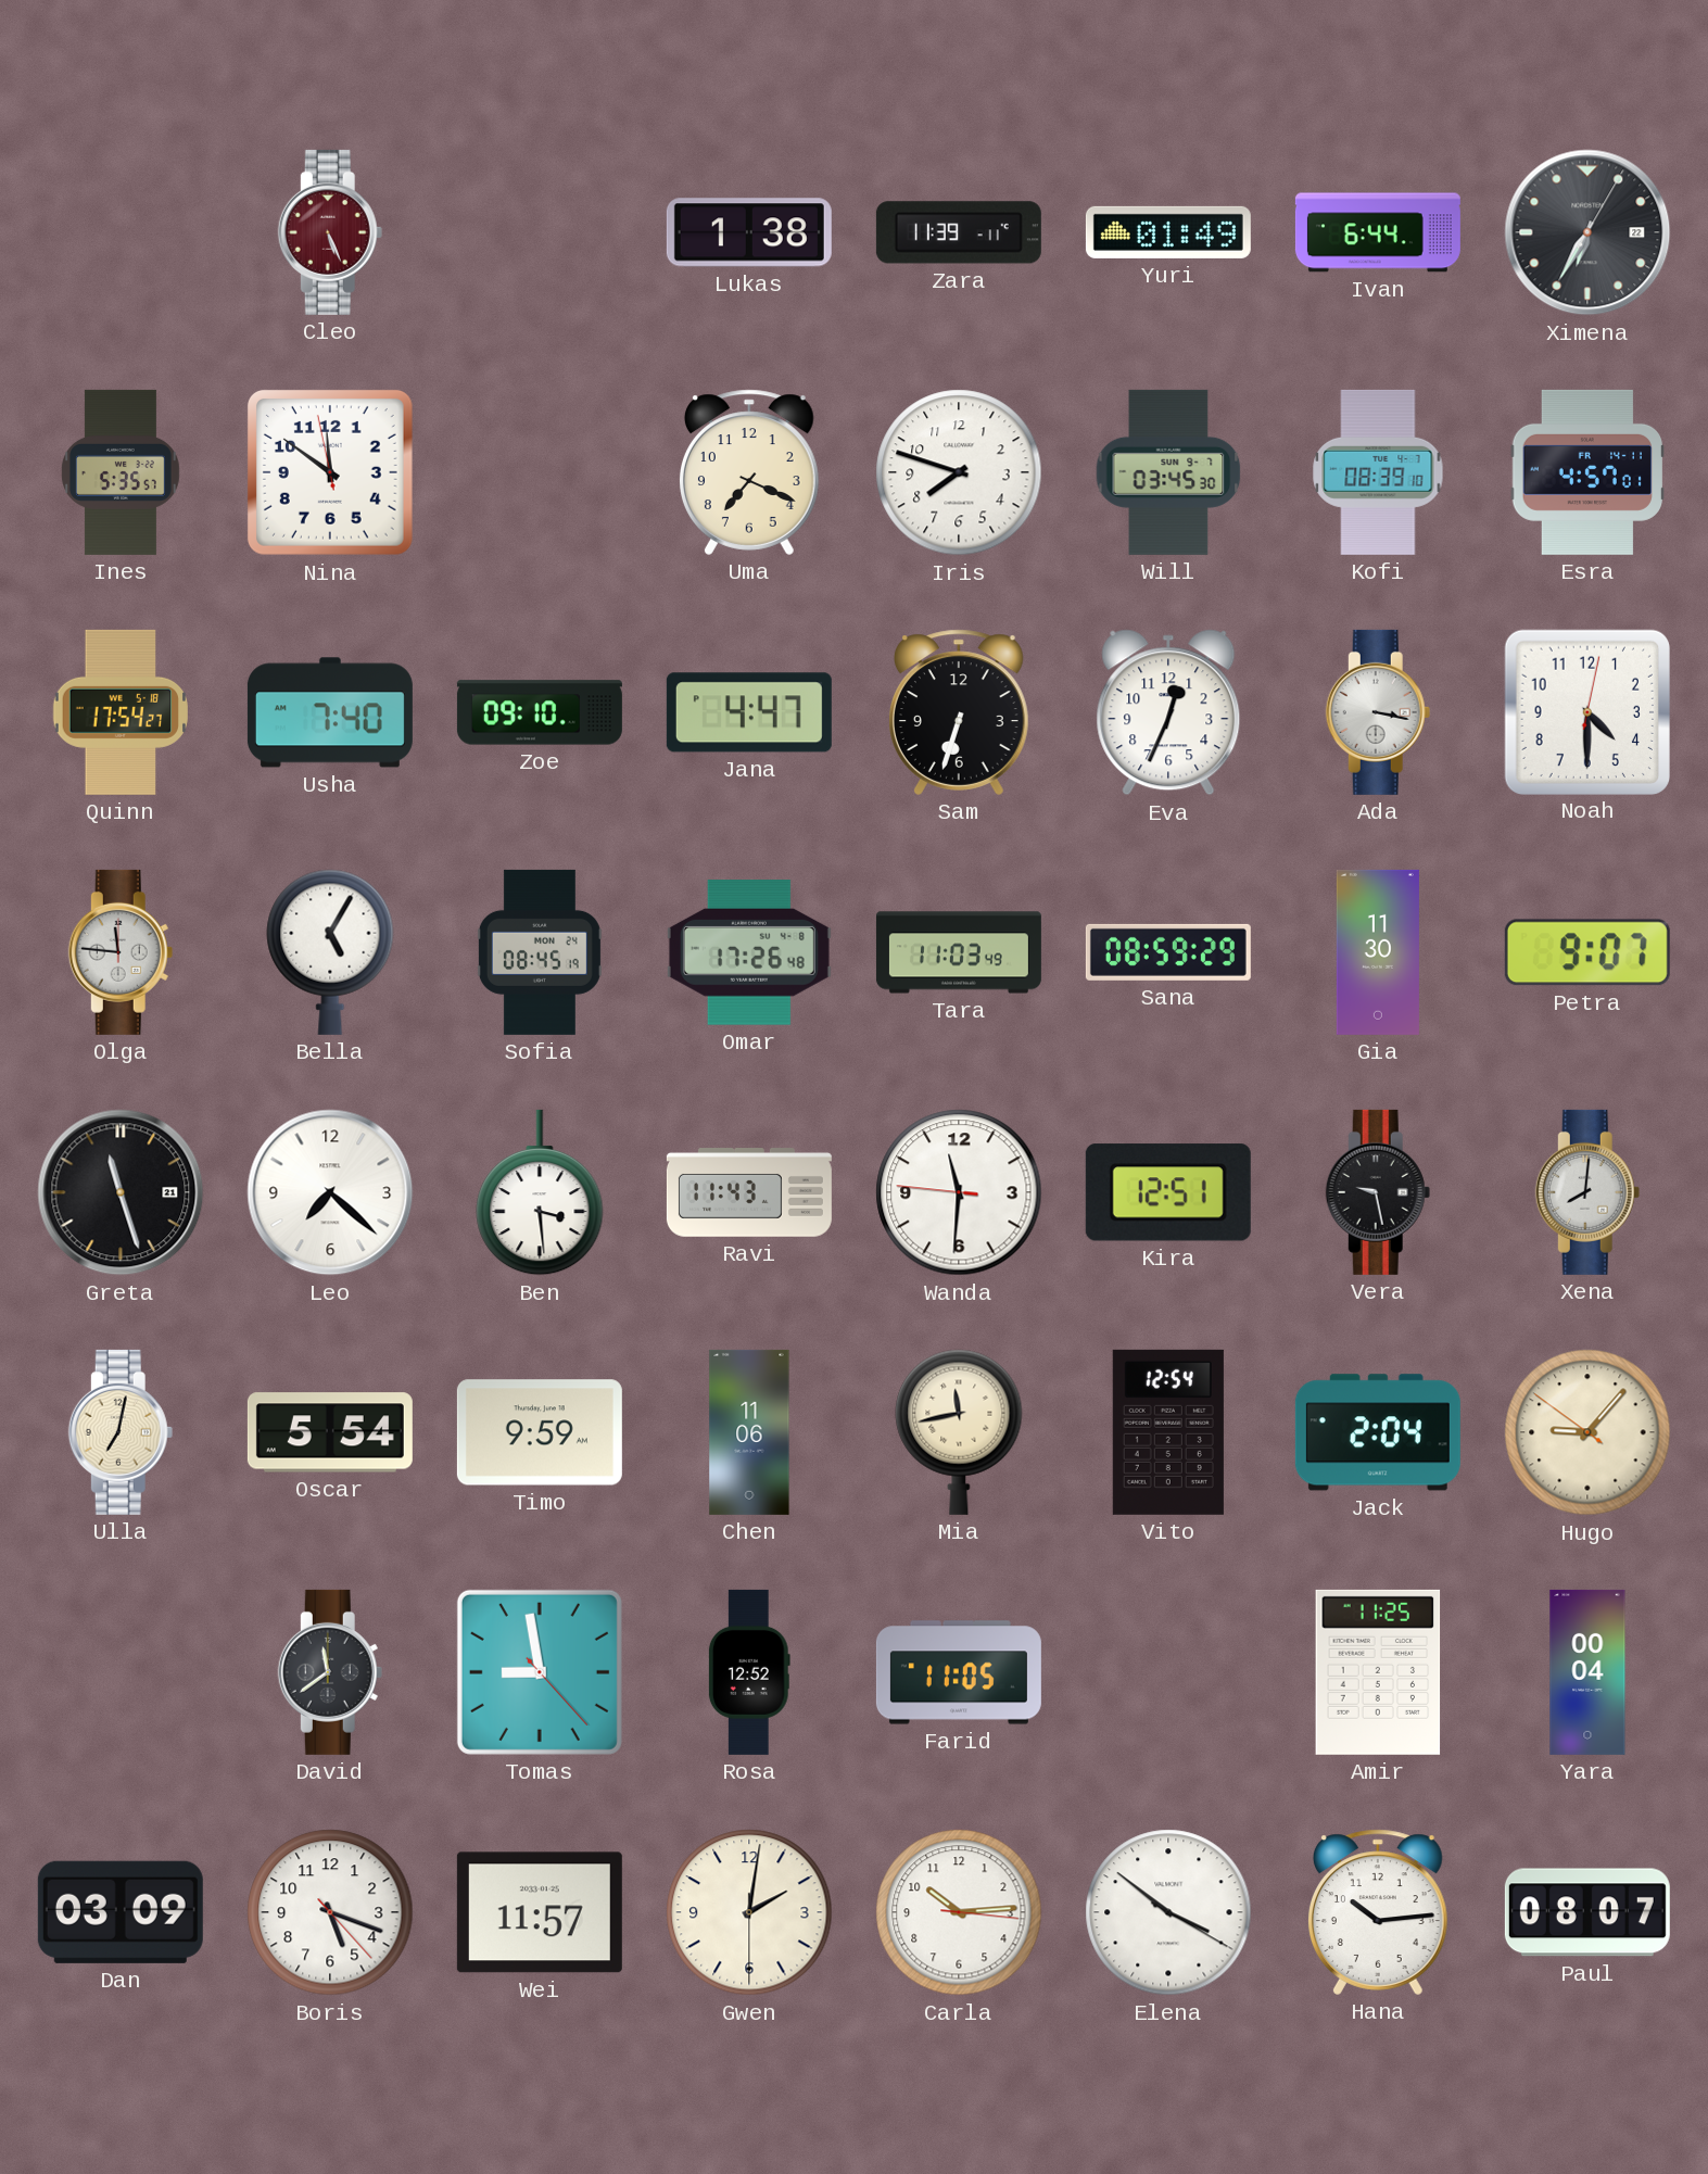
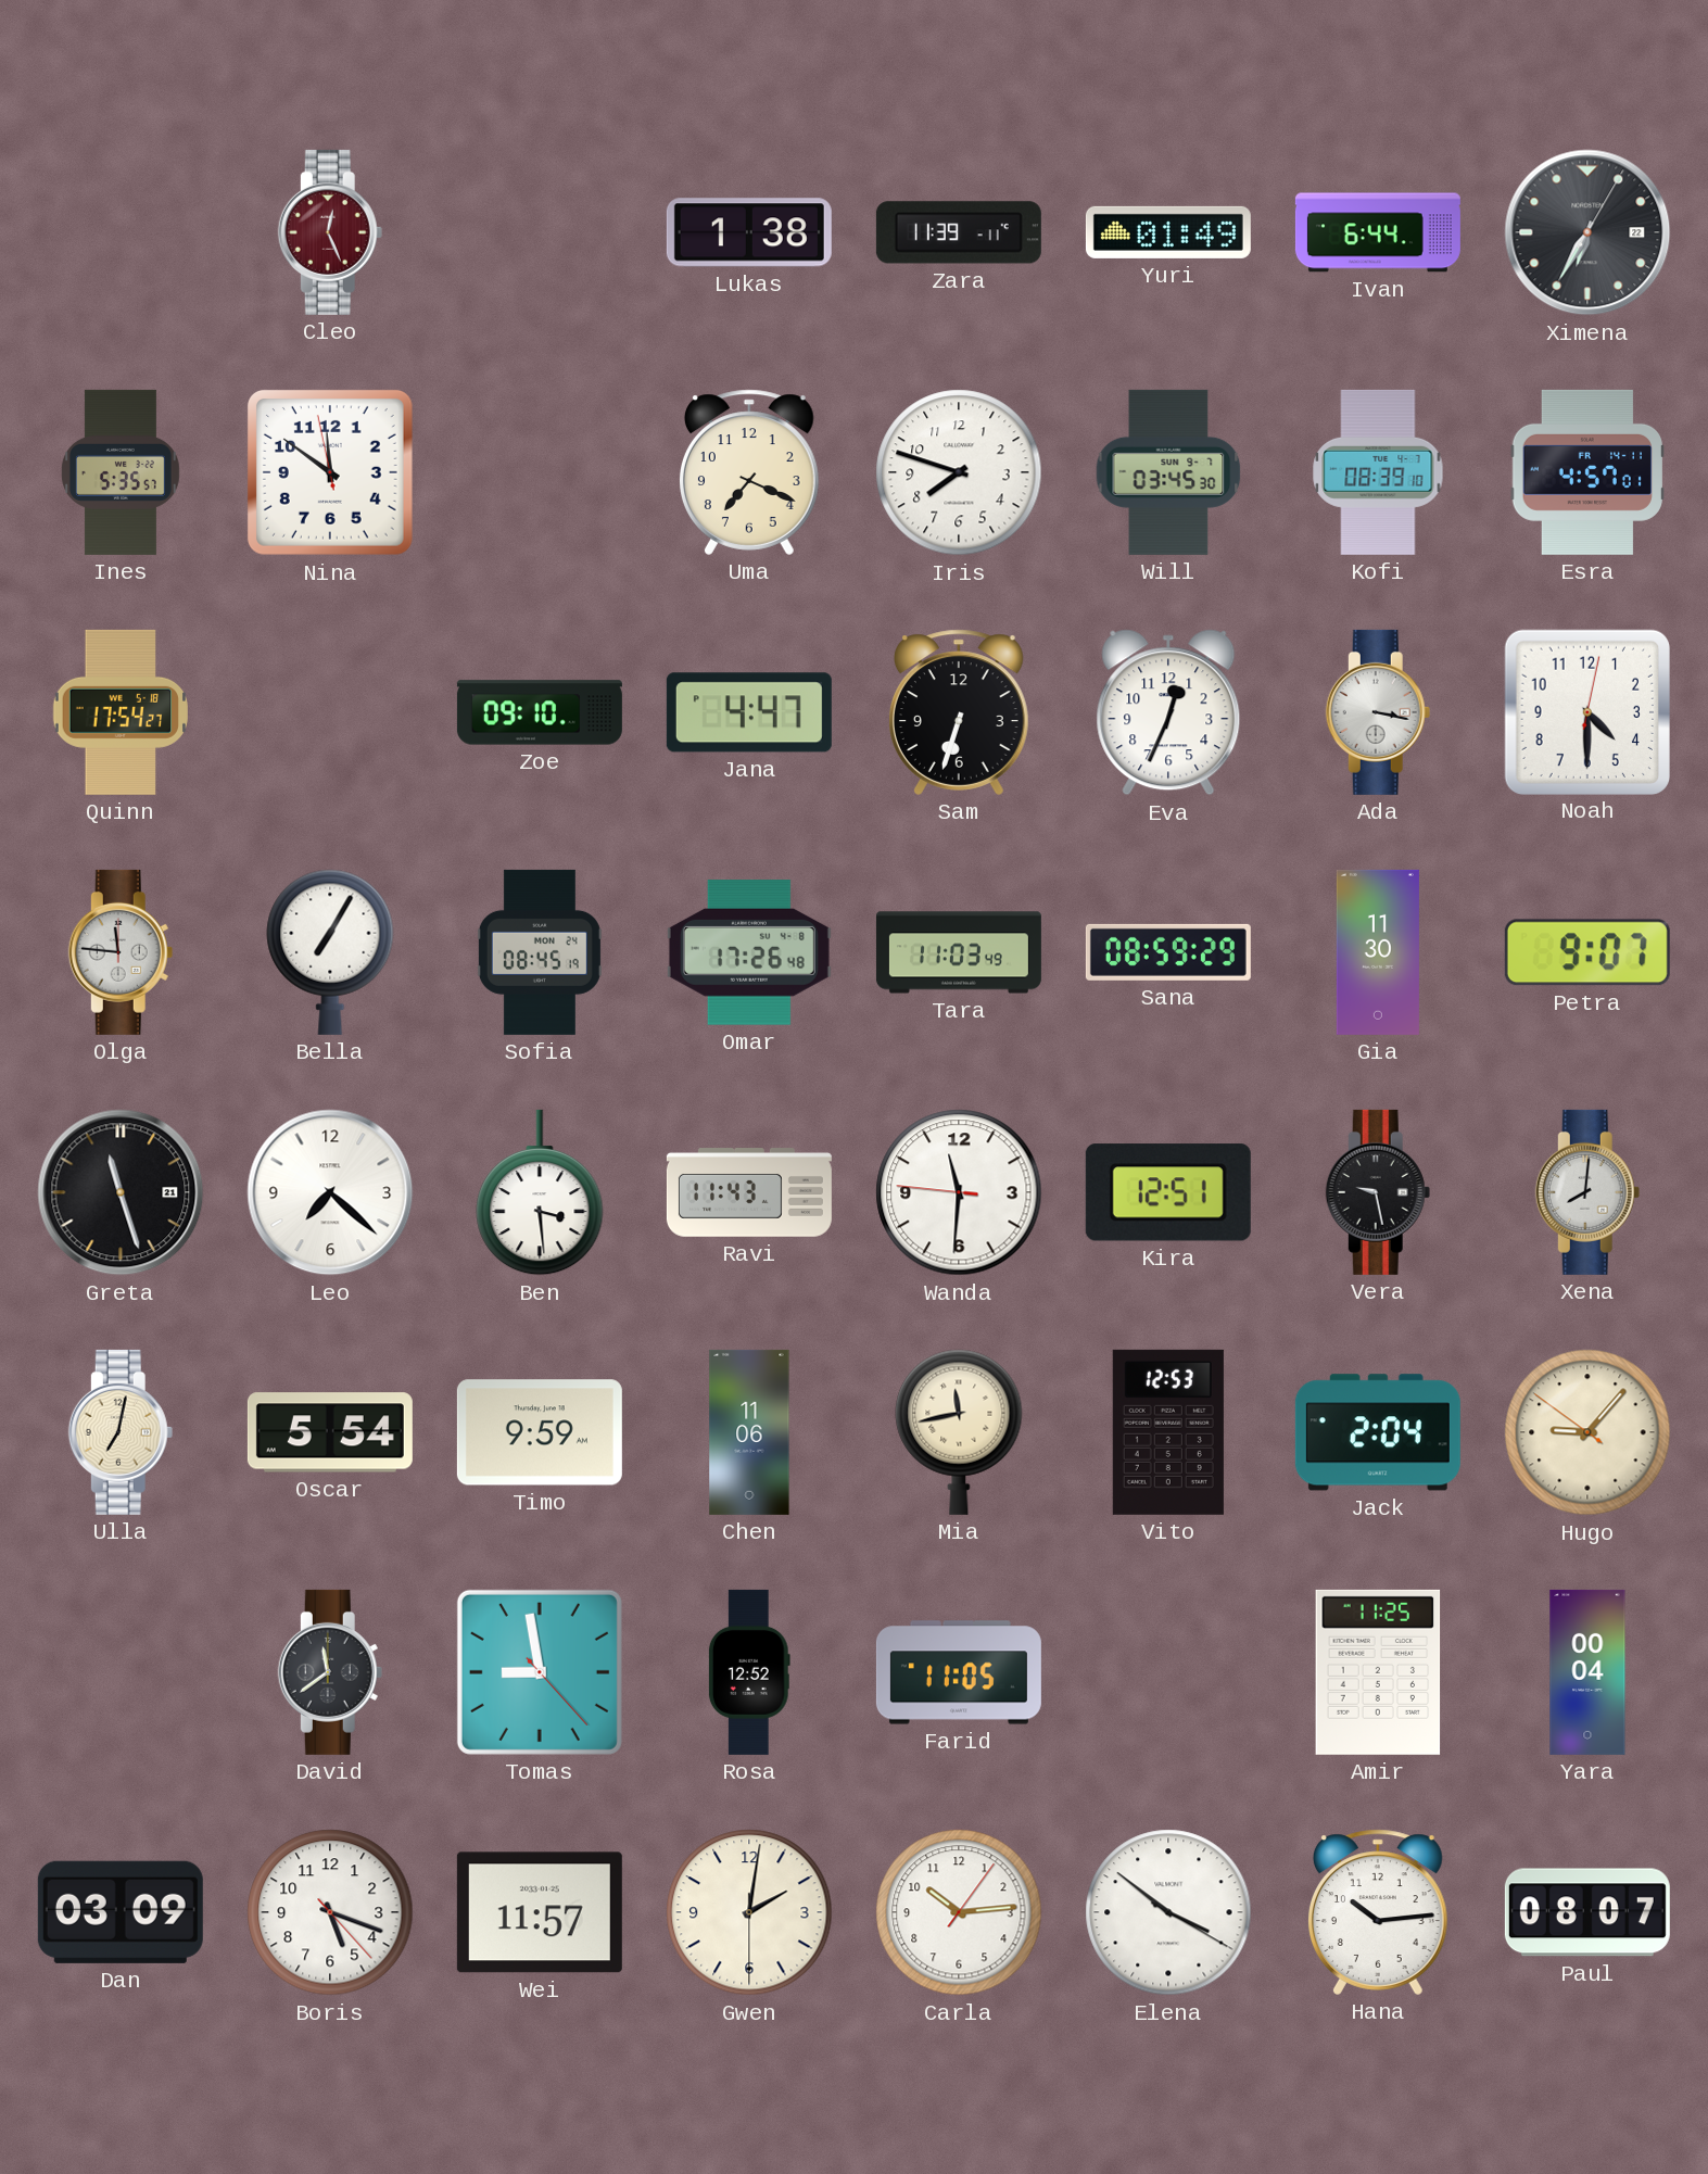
Cleo: 5:26 -> 12:26
Usha: 7:40 -> none
Bella: 5:05 -> 7:05
Vito: 12:54 -> 12:53
Carla: 10:14:16 -> 10:14:06
